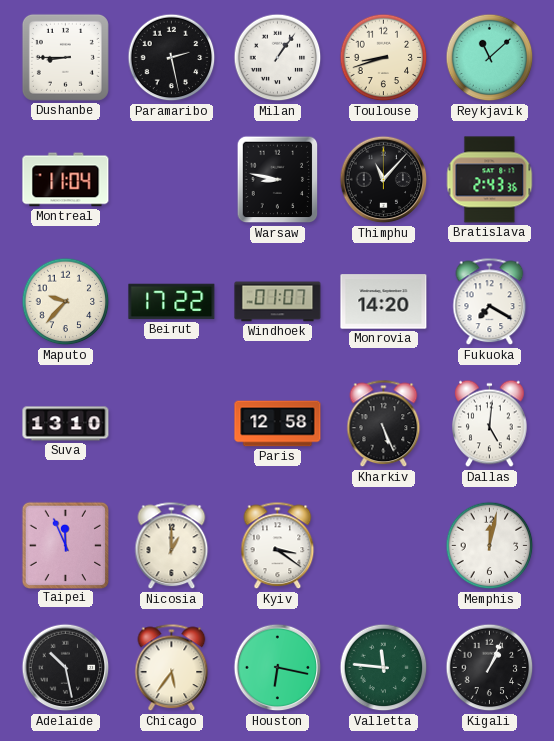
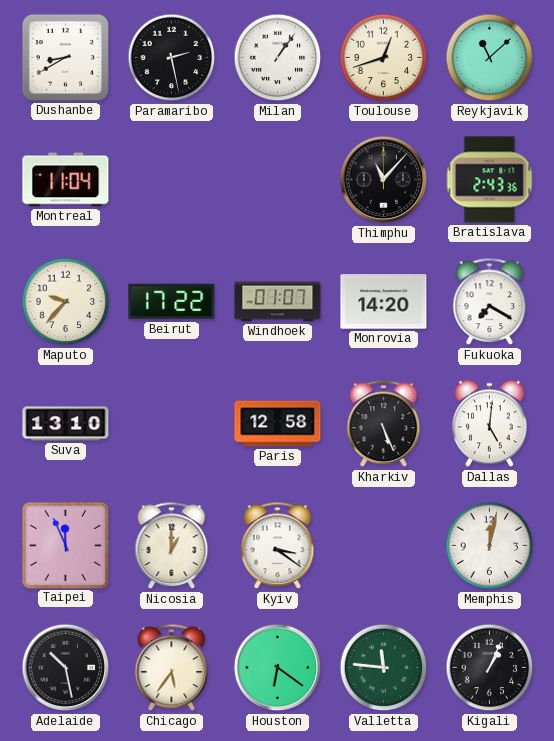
Dushanbe: 8:45 -> 8:40
Toulouse: 8:42 -> 12:42
Warsaw: 8:47 -> none
Houston: 6:17 -> 6:21
